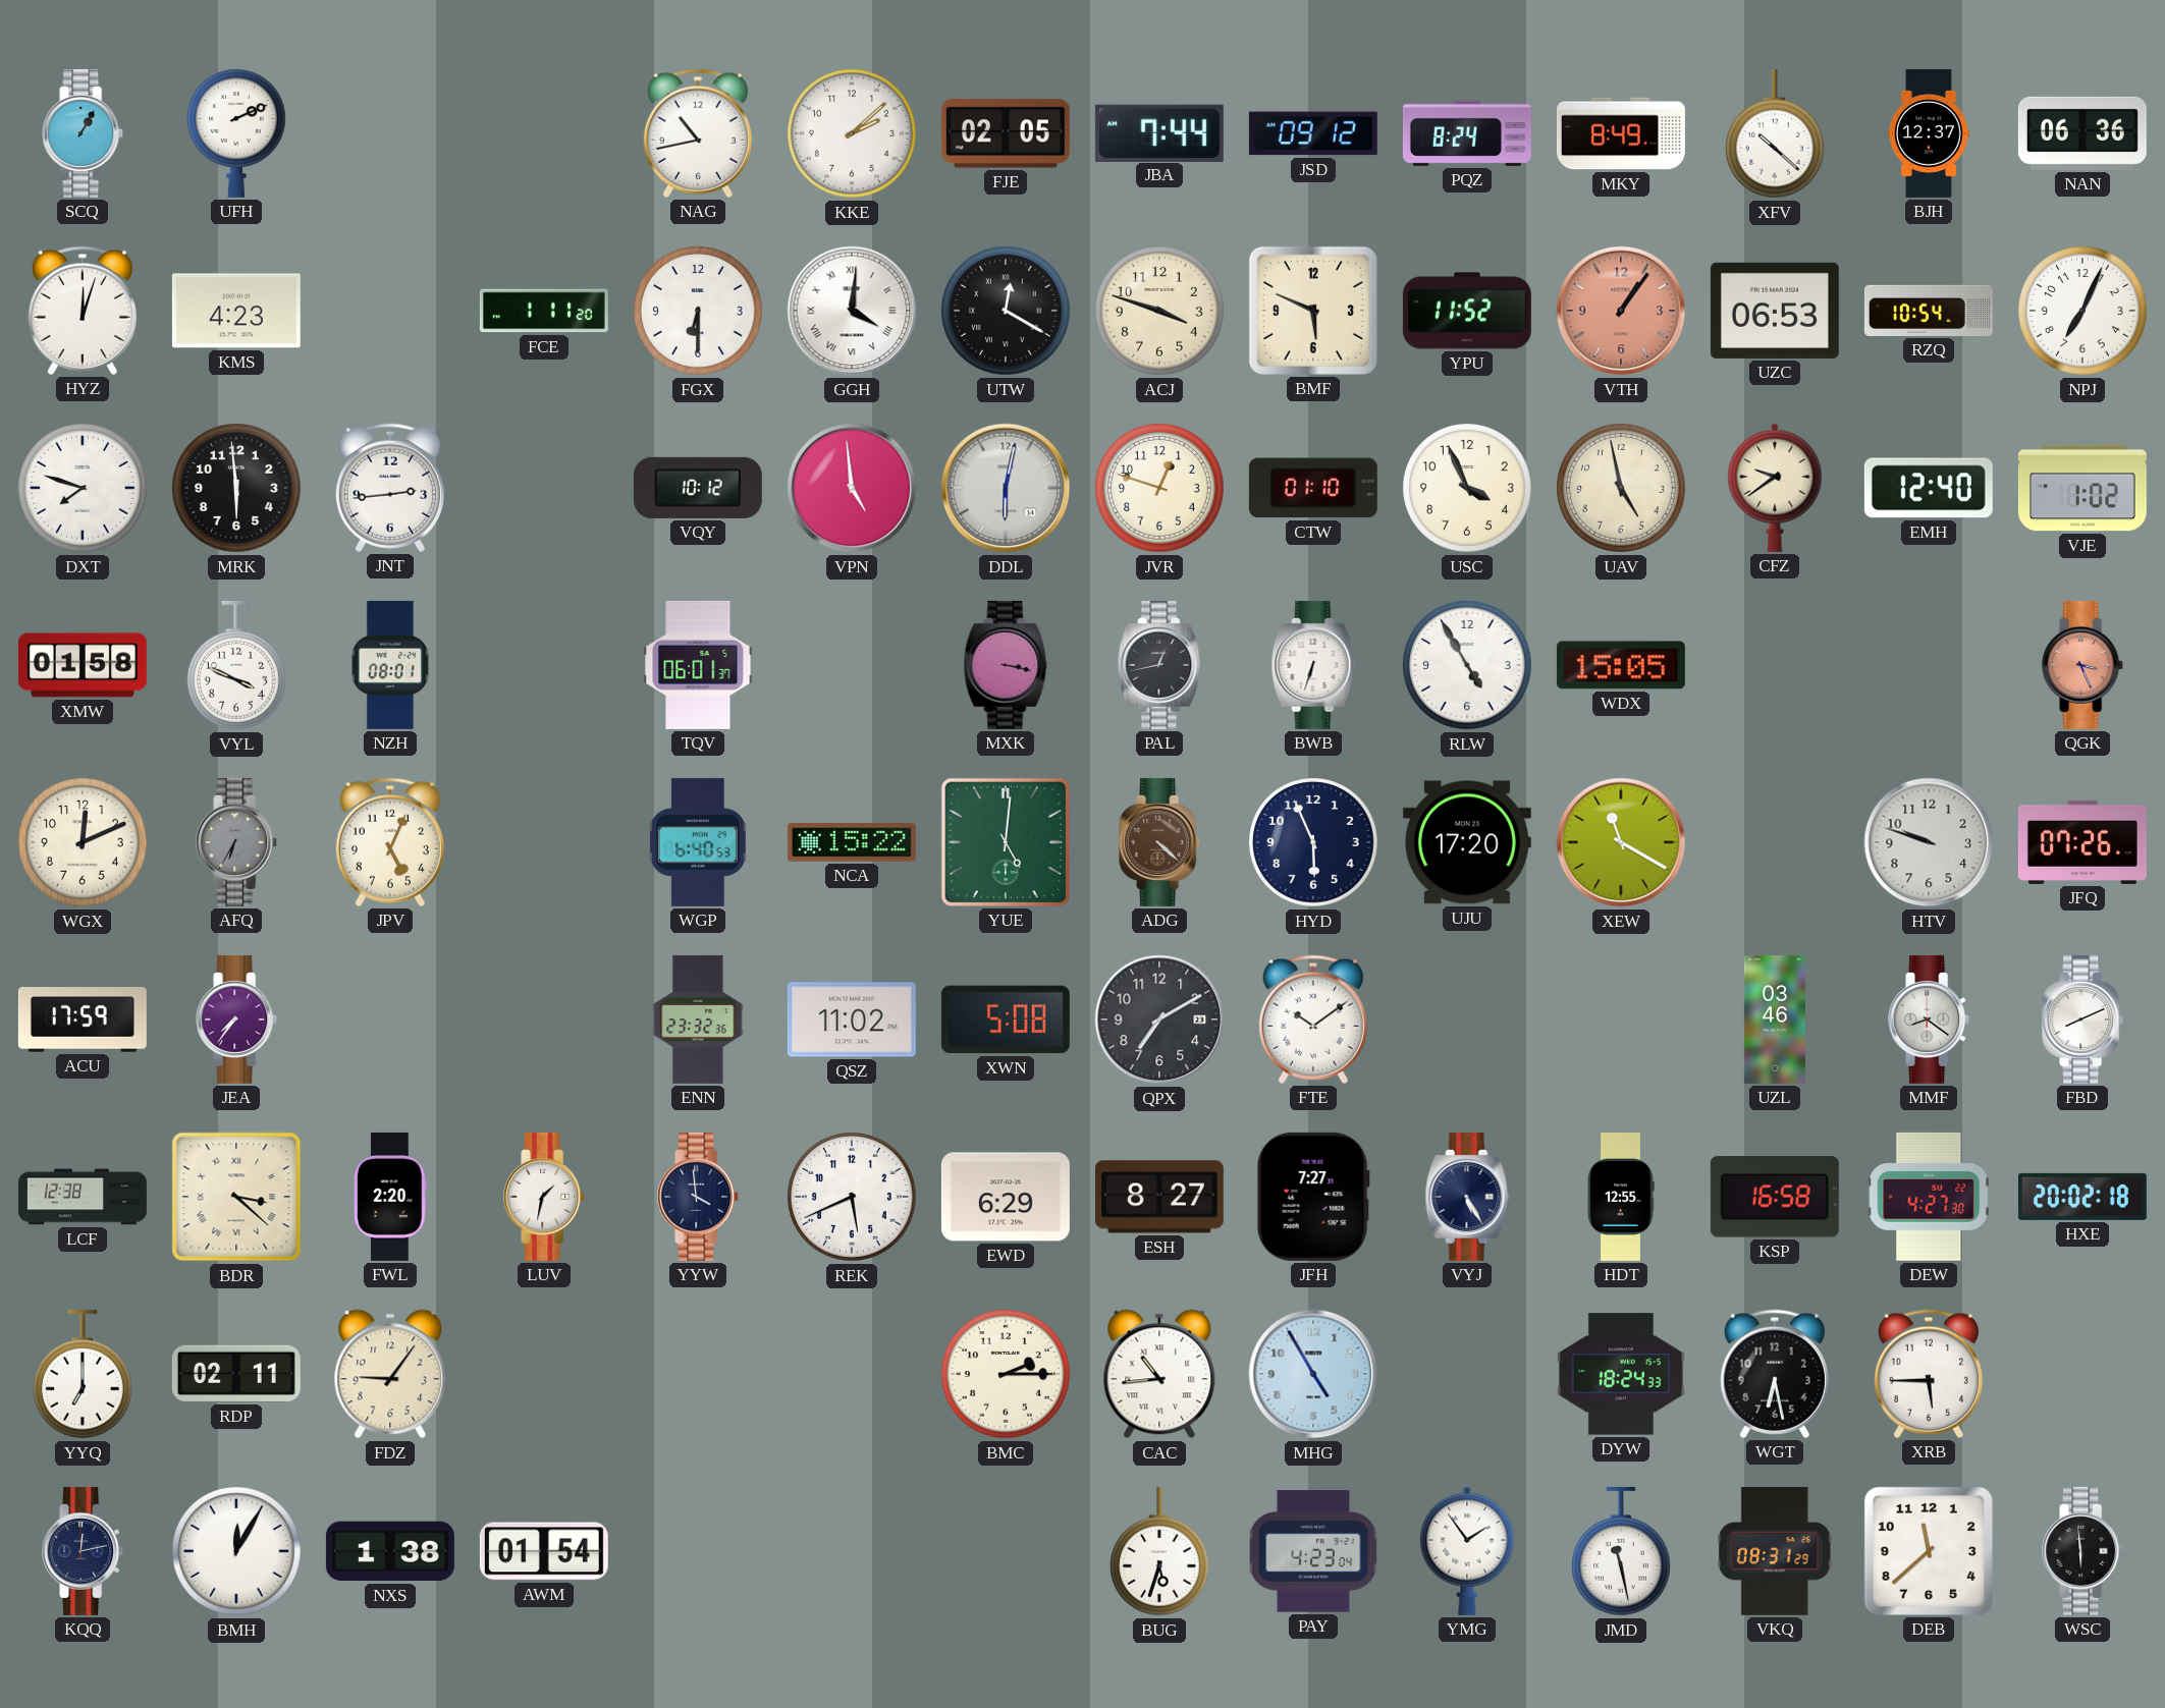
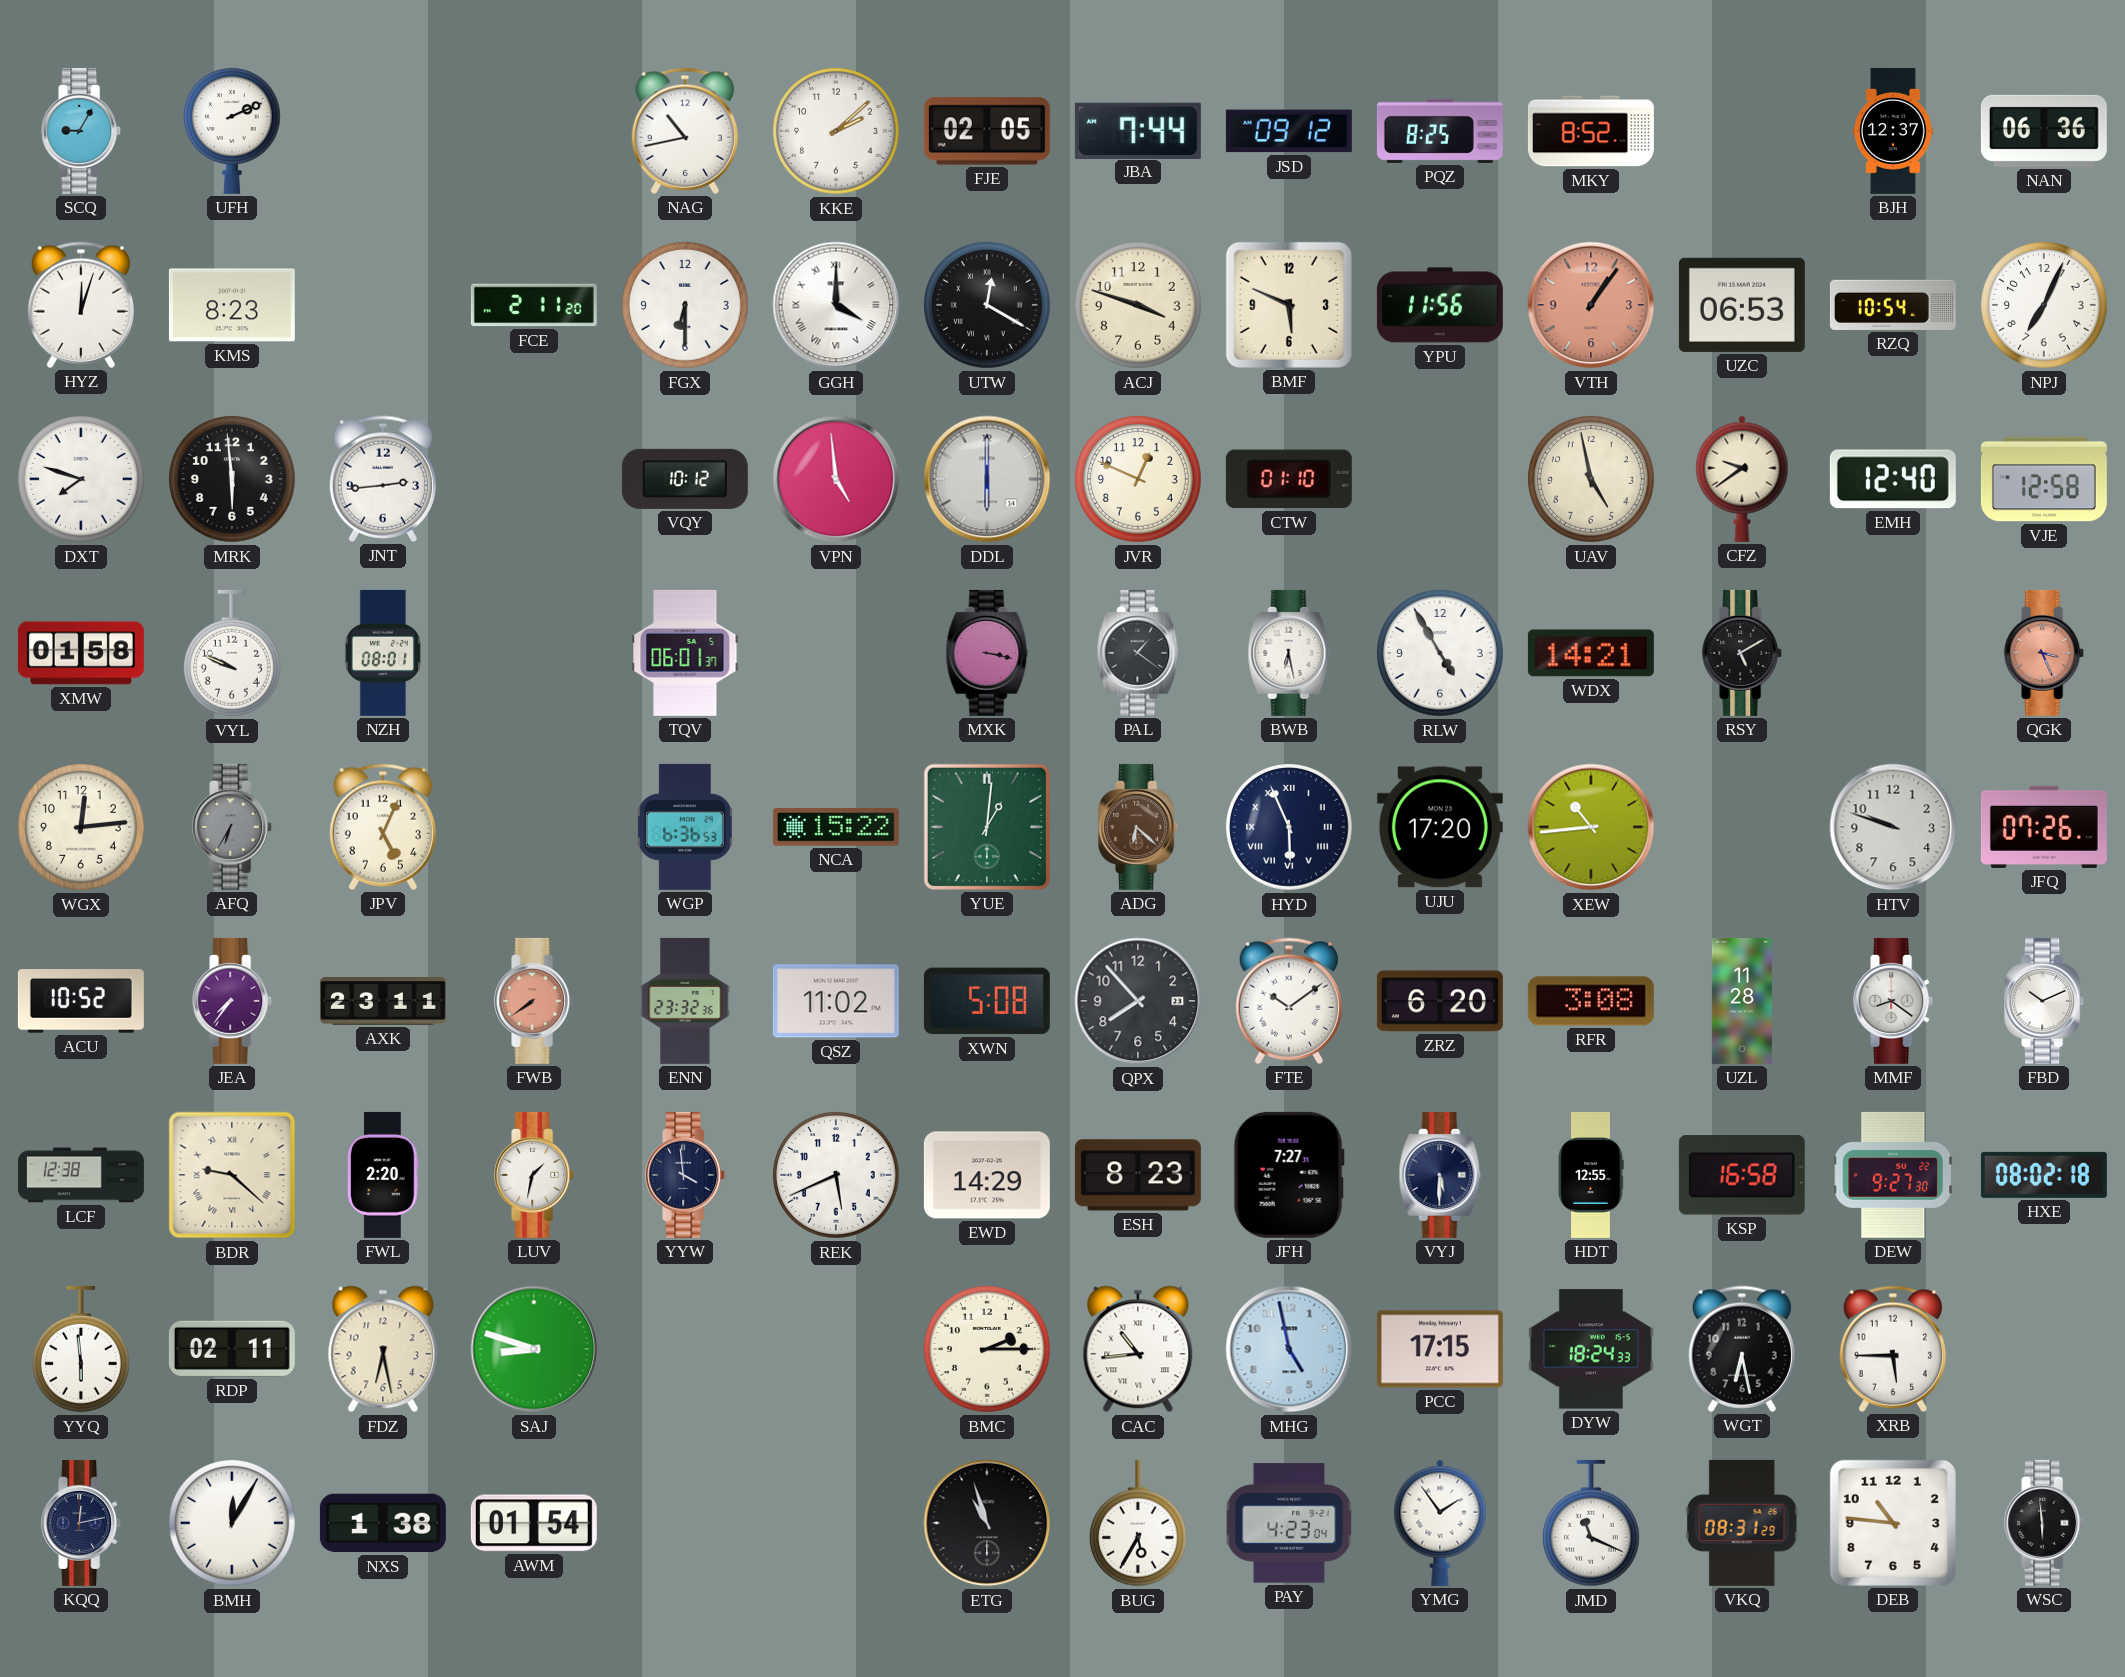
SCQ: 1:05 -> 9:05
PQZ: 8:24 -> 8:25
MKY: 8:49 -> 8:52
XFV: 10:22 -> none
KMS: 4:23 -> 8:23
FCE: 1:11 -> 2:11
GGH: 4:01 -> 4:00
YPU: 11:52 -> 11:56
DDL: 6:02 -> 6:00
JVR: 12:48 -> 12:49
USC: 3:56 -> none
VJE: 1:02 -> 12:58
VYL: 3:49 -> 9:49
PAL: 12:43 -> 1:21
BWB: 6:33 -> 6:28
WDX: 15:05 -> 14:21
RSY: none -> 5:10
WGX: 12:11 -> 12:14
WGP: 6:40 -> 6:36
YUE: 5:01 -> 1:01
ADG: 4:22 -> 6:22
HYD numerals: Arabic -> Roman
XEW: 11:20 -> 10:44
ACU: 17:59 -> 10:52
AXK: none -> 23:11
FWB: none -> 7:39
QPX: 7:10 -> 7:53
ZRZ: none -> 6:20
RFR: none -> 3:08
UZL: 03:46 -> 11:28
FBD: 8:11 -> 10:11
BDR: 3:22 -> 9:22
EWD: 6:29 -> 14:29
ESH: 8:27 -> 8:23
VYJ: 5:25 -> 5:30
DEW: 4:27 -> 9:27
HXE: 20:02 -> 08:02
YYQ: 7:00 -> 5:59
FDZ: 9:06 -> 6:28
SAJ: none -> 8:48
MHG: 4:55 -> 4:58
PCC: none -> 17:15
ETG: none -> 10:57
BUG: 5:33 -> 5:35
JMD: 11:28 -> 11:19
DEB: 11:38 -> 10:46
